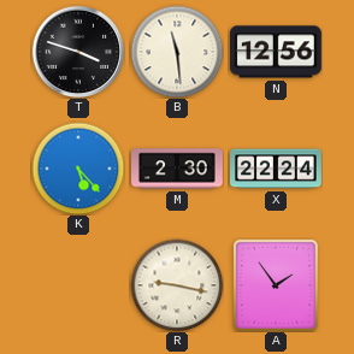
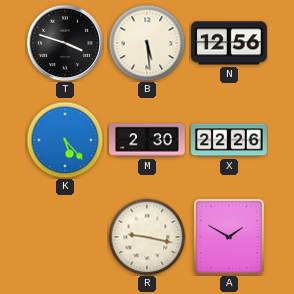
B: 11:29 -> 5:29
X: 22:24 -> 22:26
A: 1:54 -> 1:50
